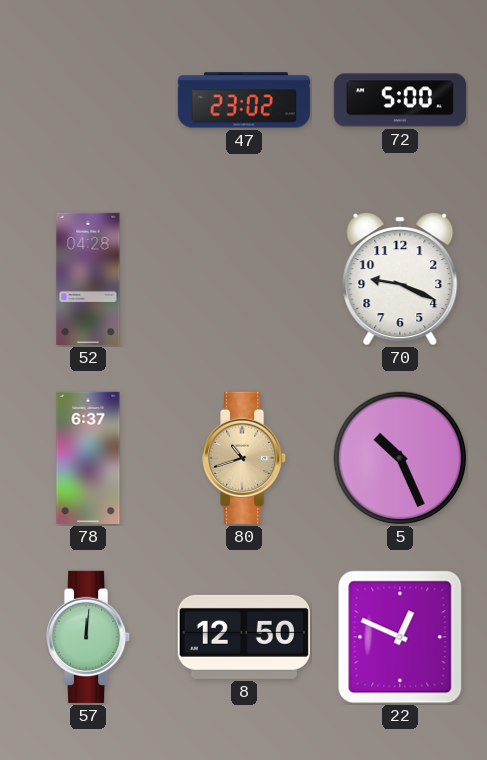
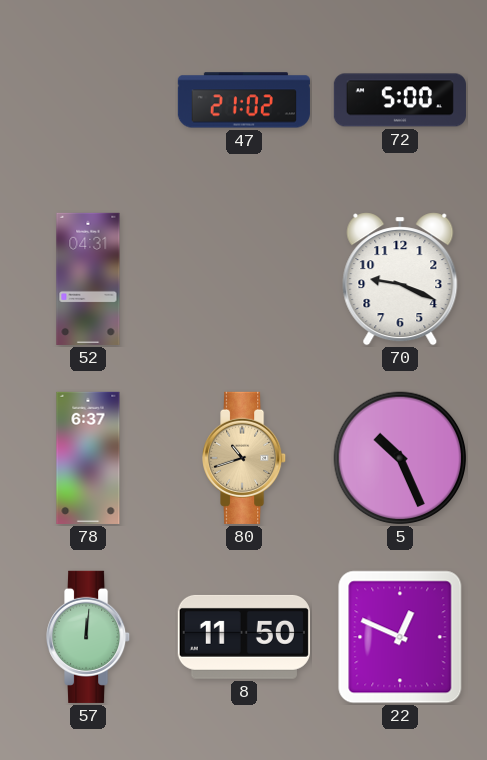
47: 23:02 -> 21:02
52: 04:28 -> 04:31
8: 12:50 -> 11:50
